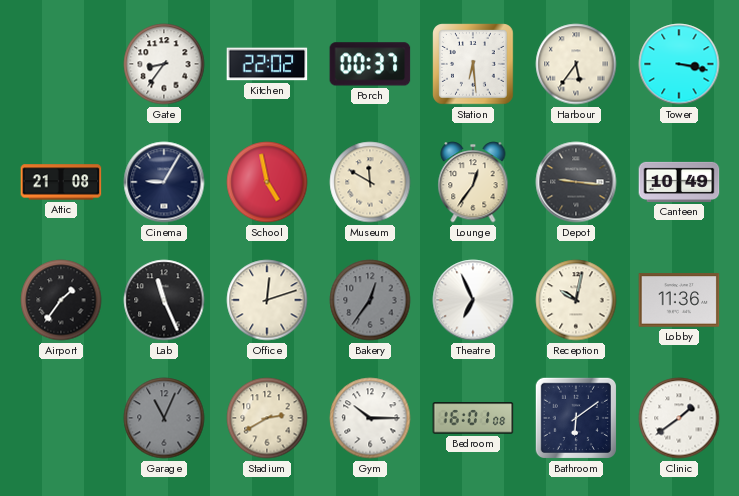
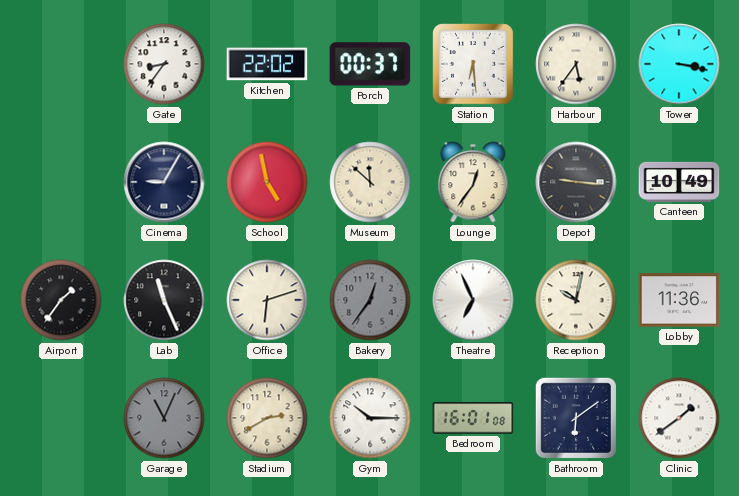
Attic: 21:08 -> none
Museum: 11:50 -> 11:52
Office: 12:12 -> 6:12
